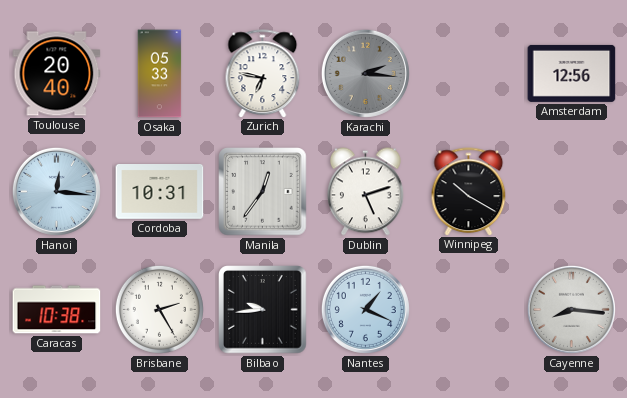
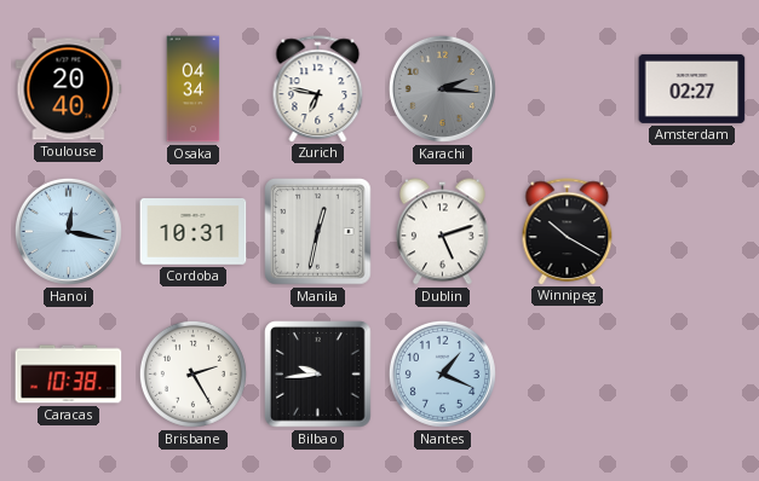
Osaka: 05:33 -> 04:34
Amsterdam: 12:56 -> 02:27
Hanoi: 12:16 -> 12:17
Manila: 12:36 -> 12:32
Cayenne: 8:16 -> none
